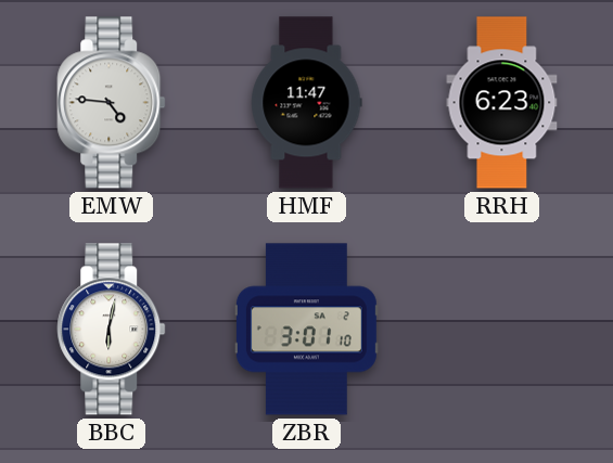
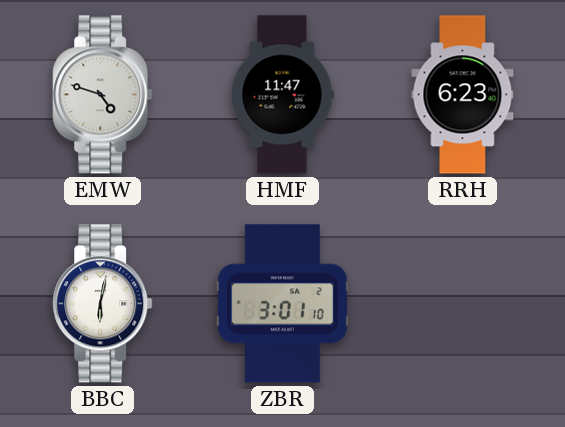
EMW: 4:46 -> 4:48
